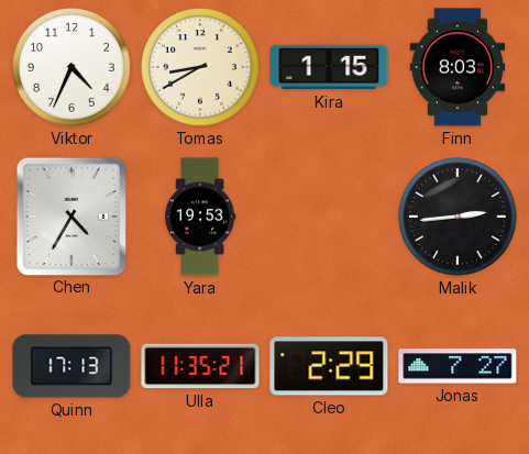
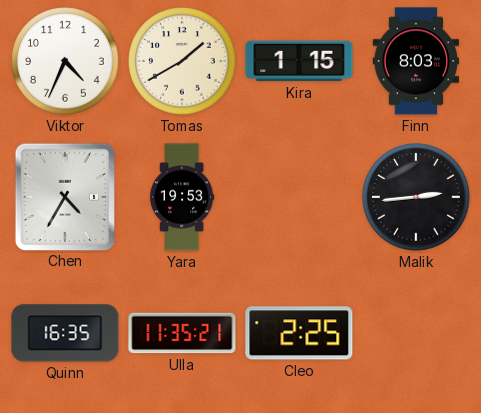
Tomas: 8:40 -> 1:40
Quinn: 17:13 -> 16:35
Cleo: 2:29 -> 2:25
Jonas: 7:27 -> none
